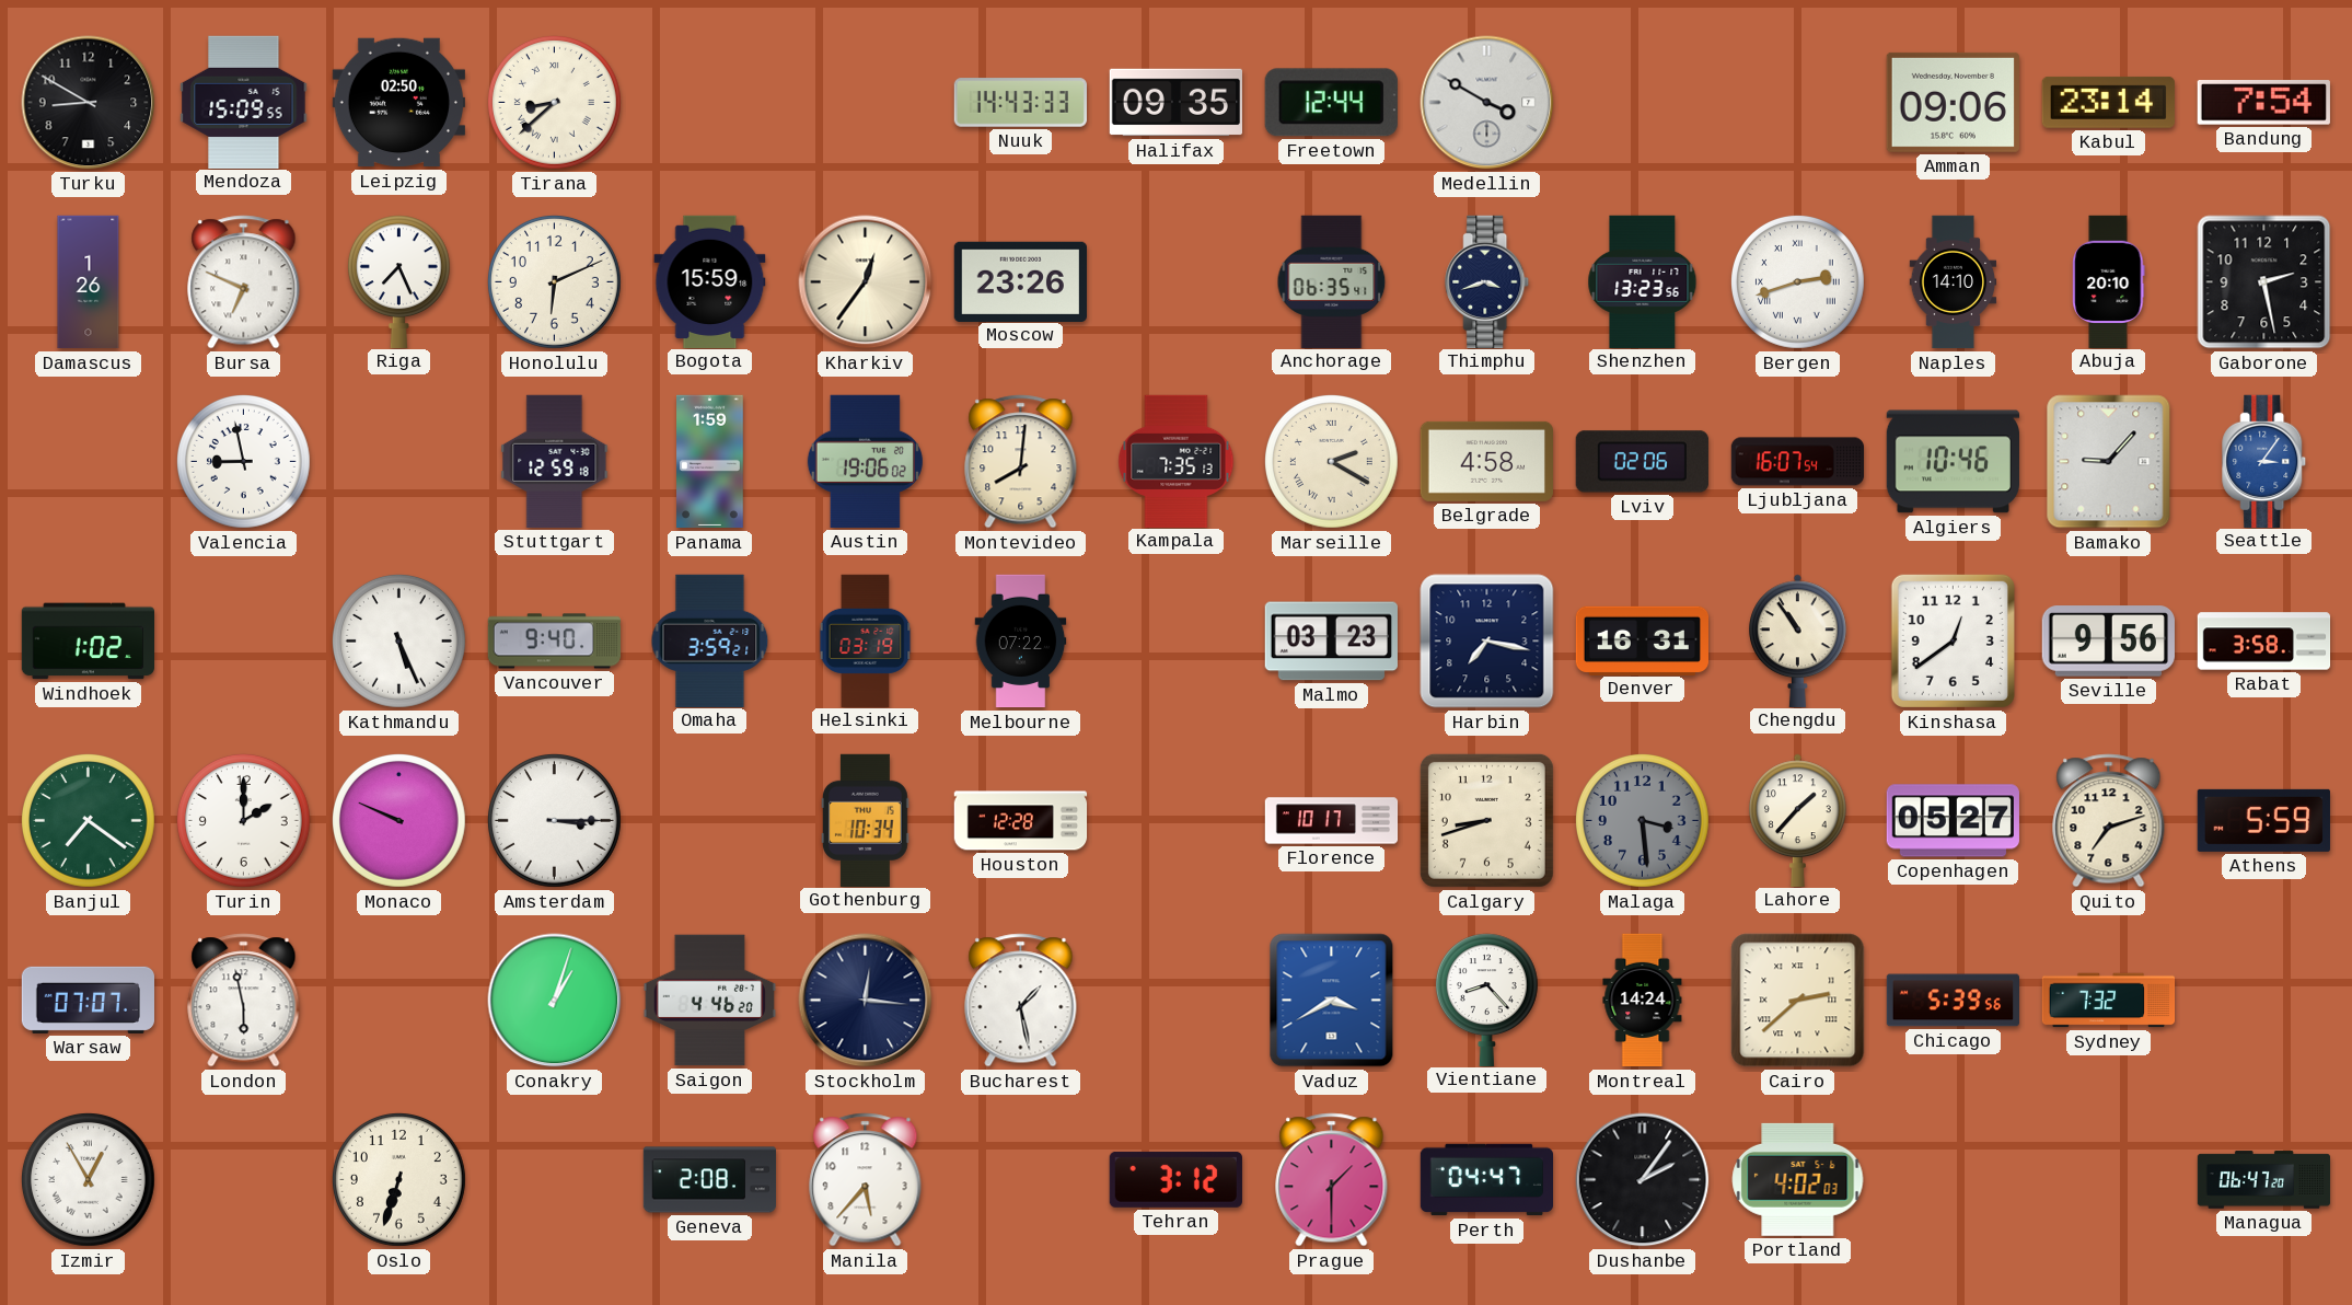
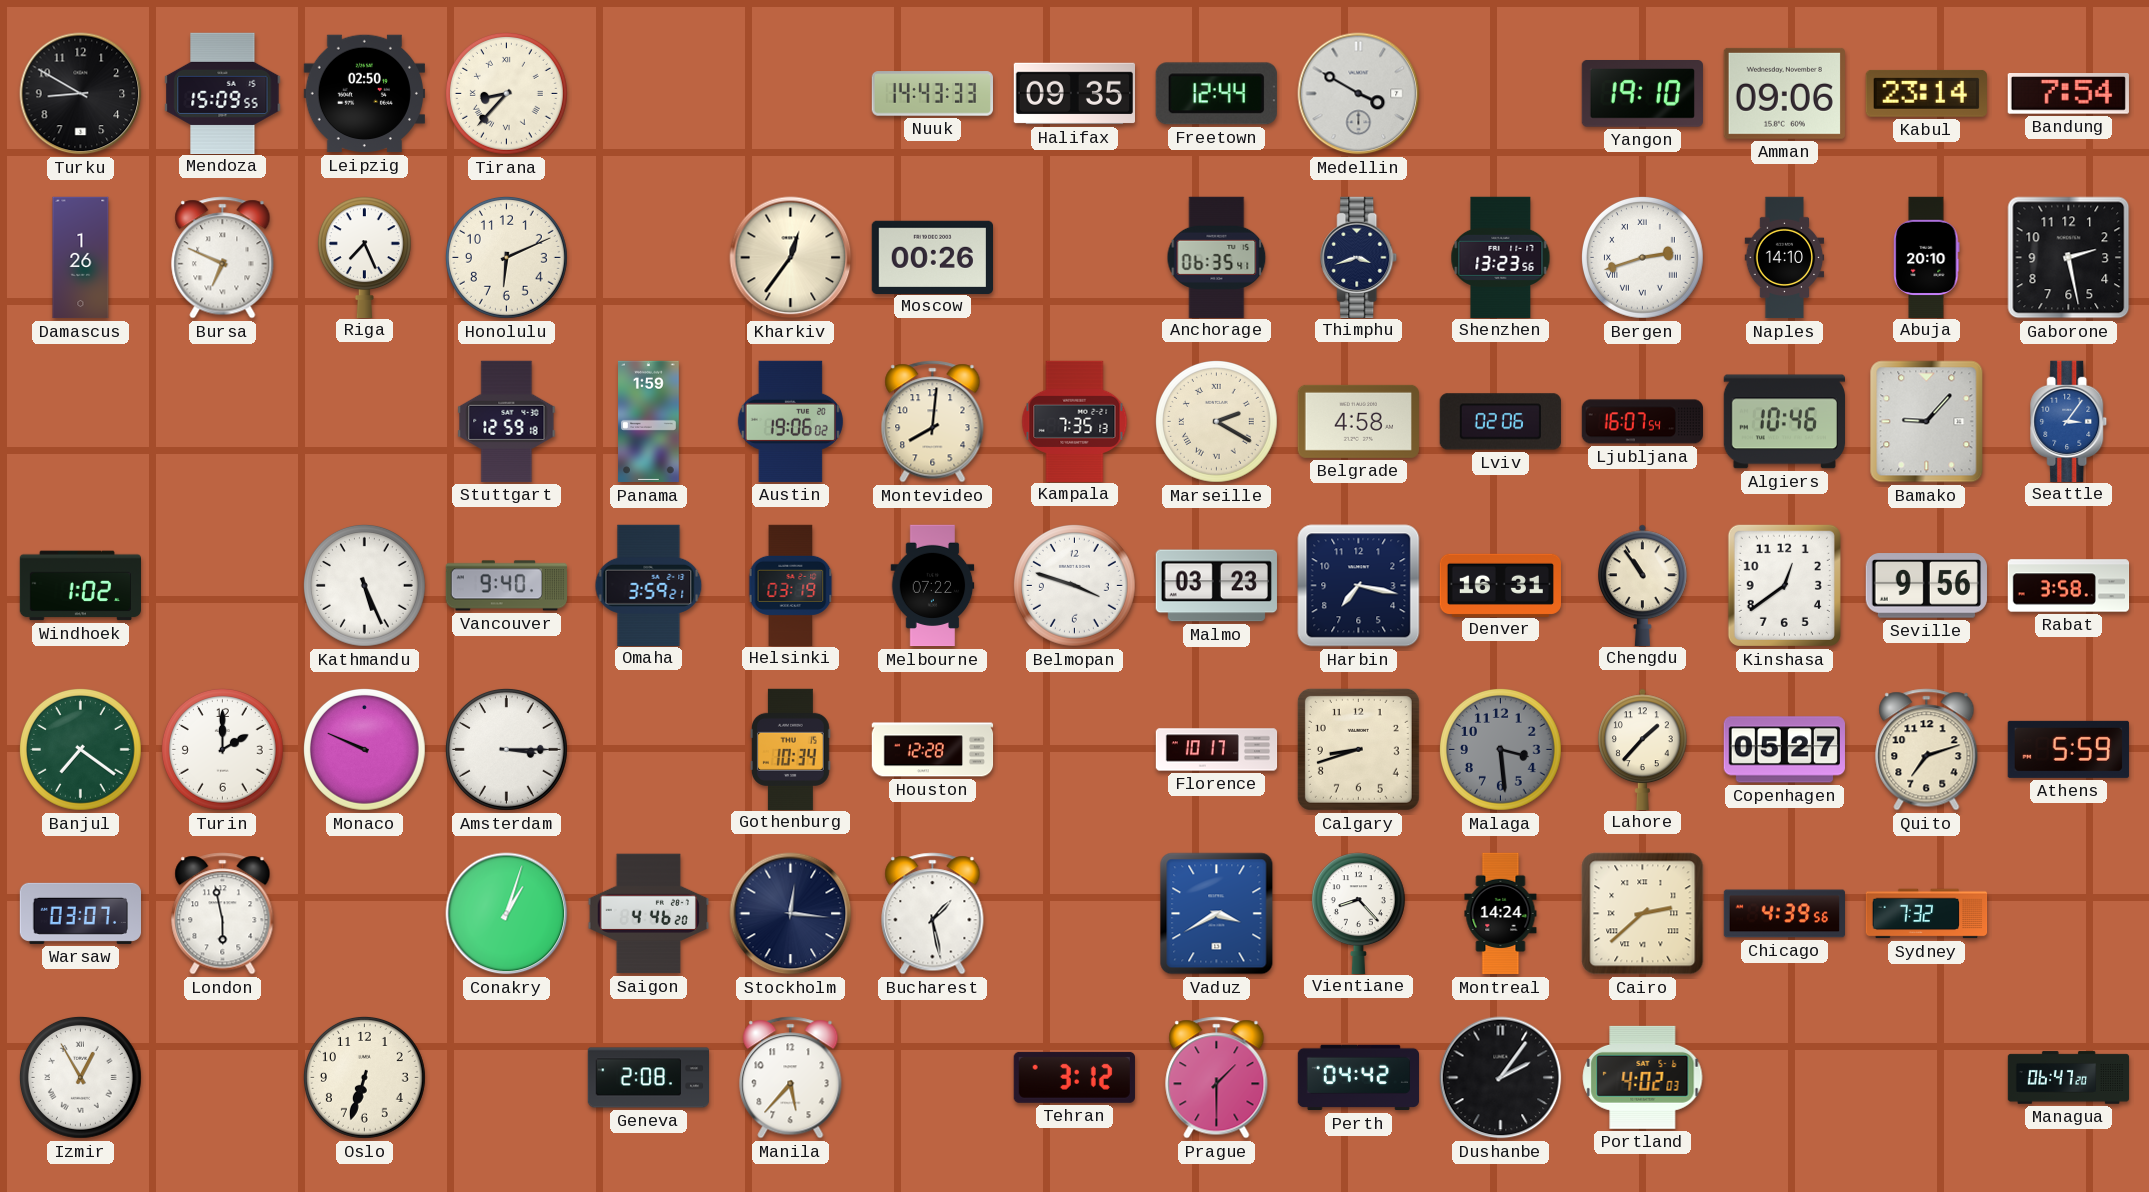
Tirana: 8:38 -> 8:37
Yangon: none -> 19:10
Bogota: 15:59 -> none
Moscow: 23:26 -> 00:26
Valencia: 8:58 -> none
Belmopan: none -> 3:48
Warsaw: 07:07 -> 03:07
Chicago: 5:39 -> 4:39
Perth: 04:47 -> 04:42
